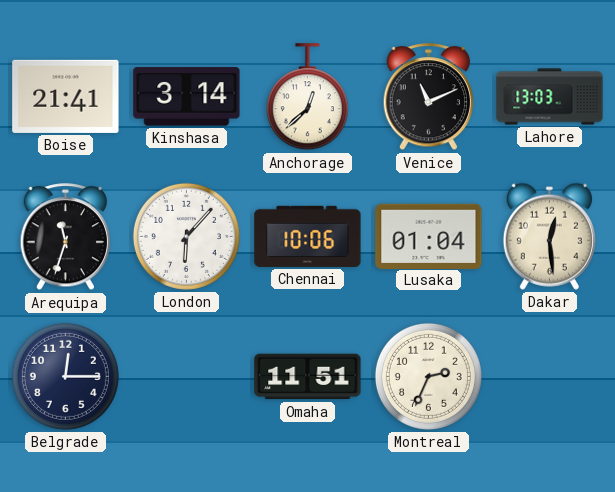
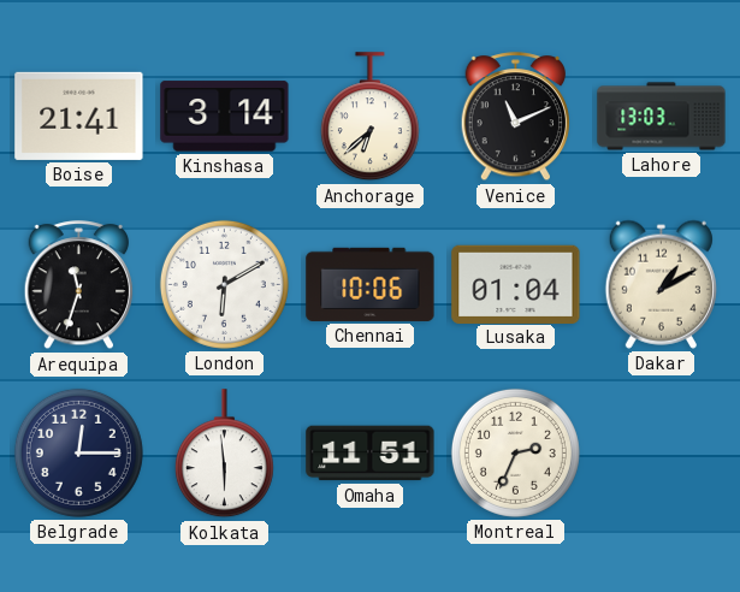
Anchorage: 12:38 -> 6:38
London: 6:07 -> 6:10
Dakar: 12:29 -> 1:10
Kolkata: none -> 5:59
